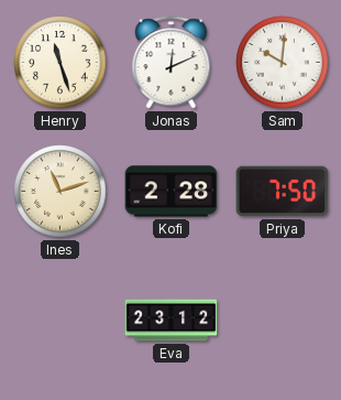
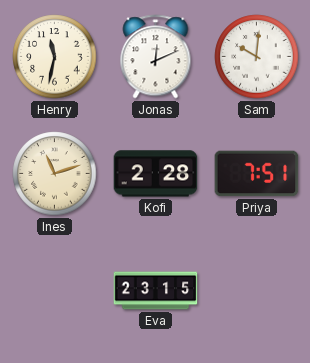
Henry: 11:27 -> 11:32
Priya: 7:50 -> 7:51
Eva: 23:12 -> 23:15
